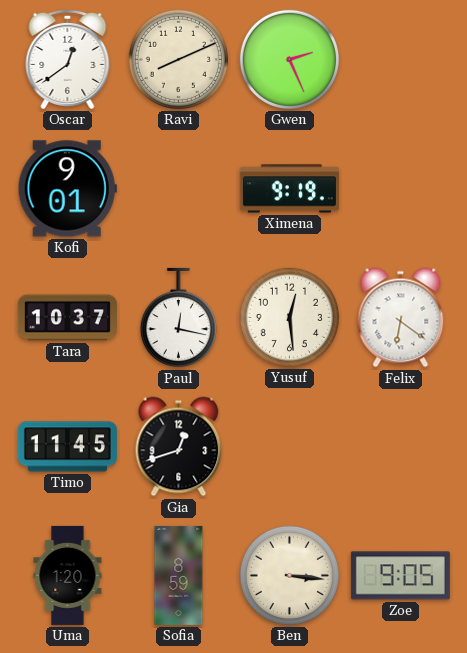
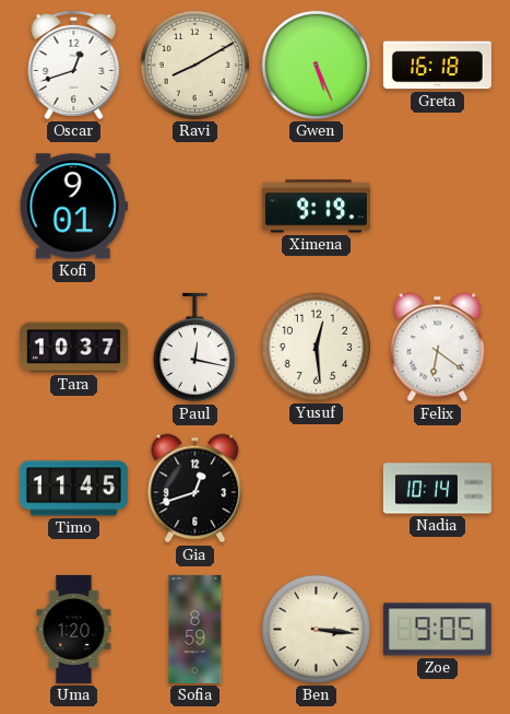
Oscar: 12:39 -> 12:42
Ravi: 8:11 -> 8:10
Gwen: 2:26 -> 5:26
Greta: none -> 16:18
Nadia: none -> 10:14
